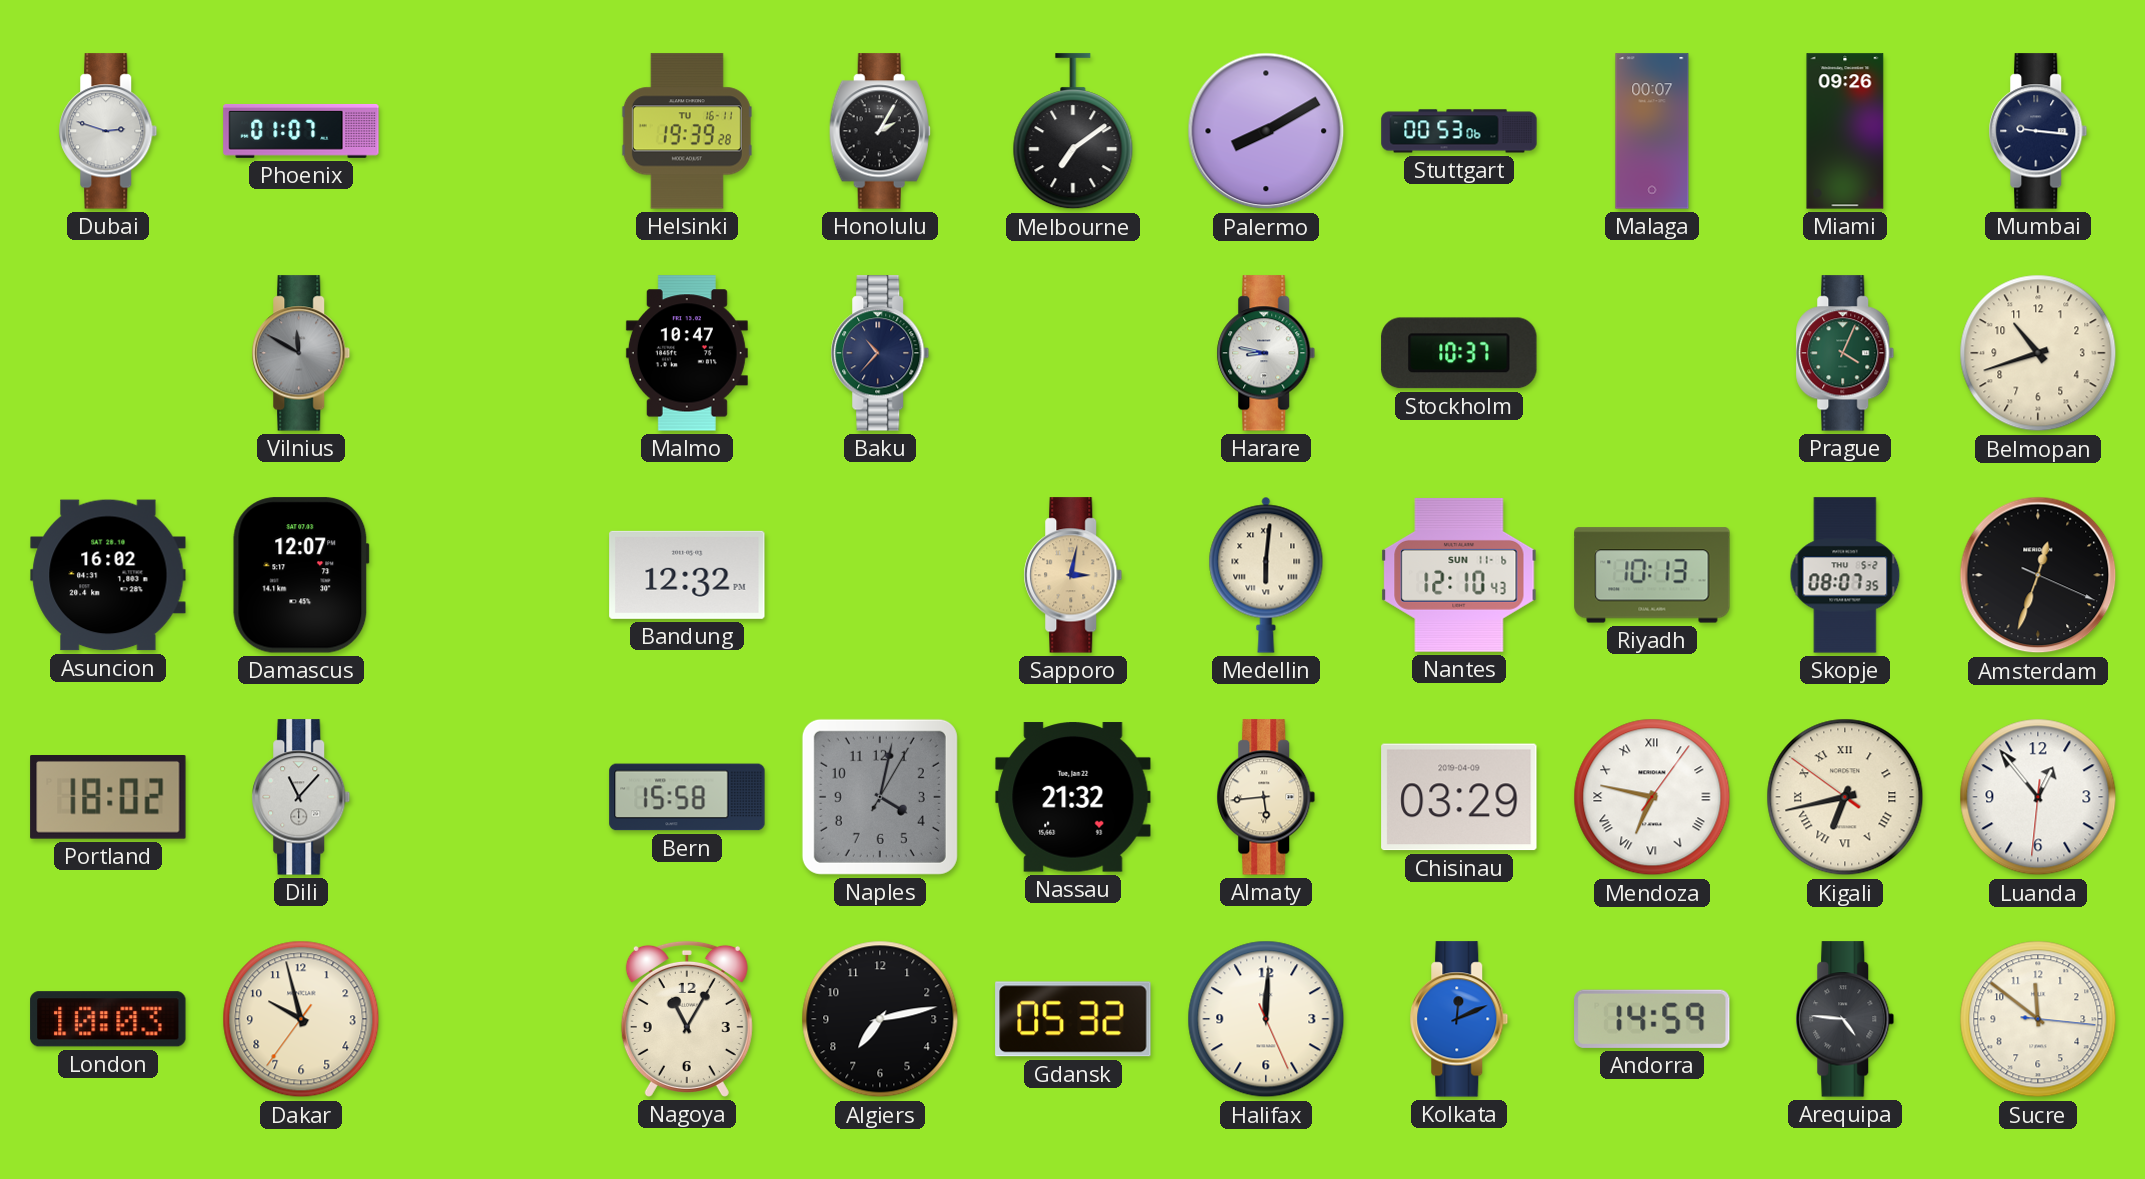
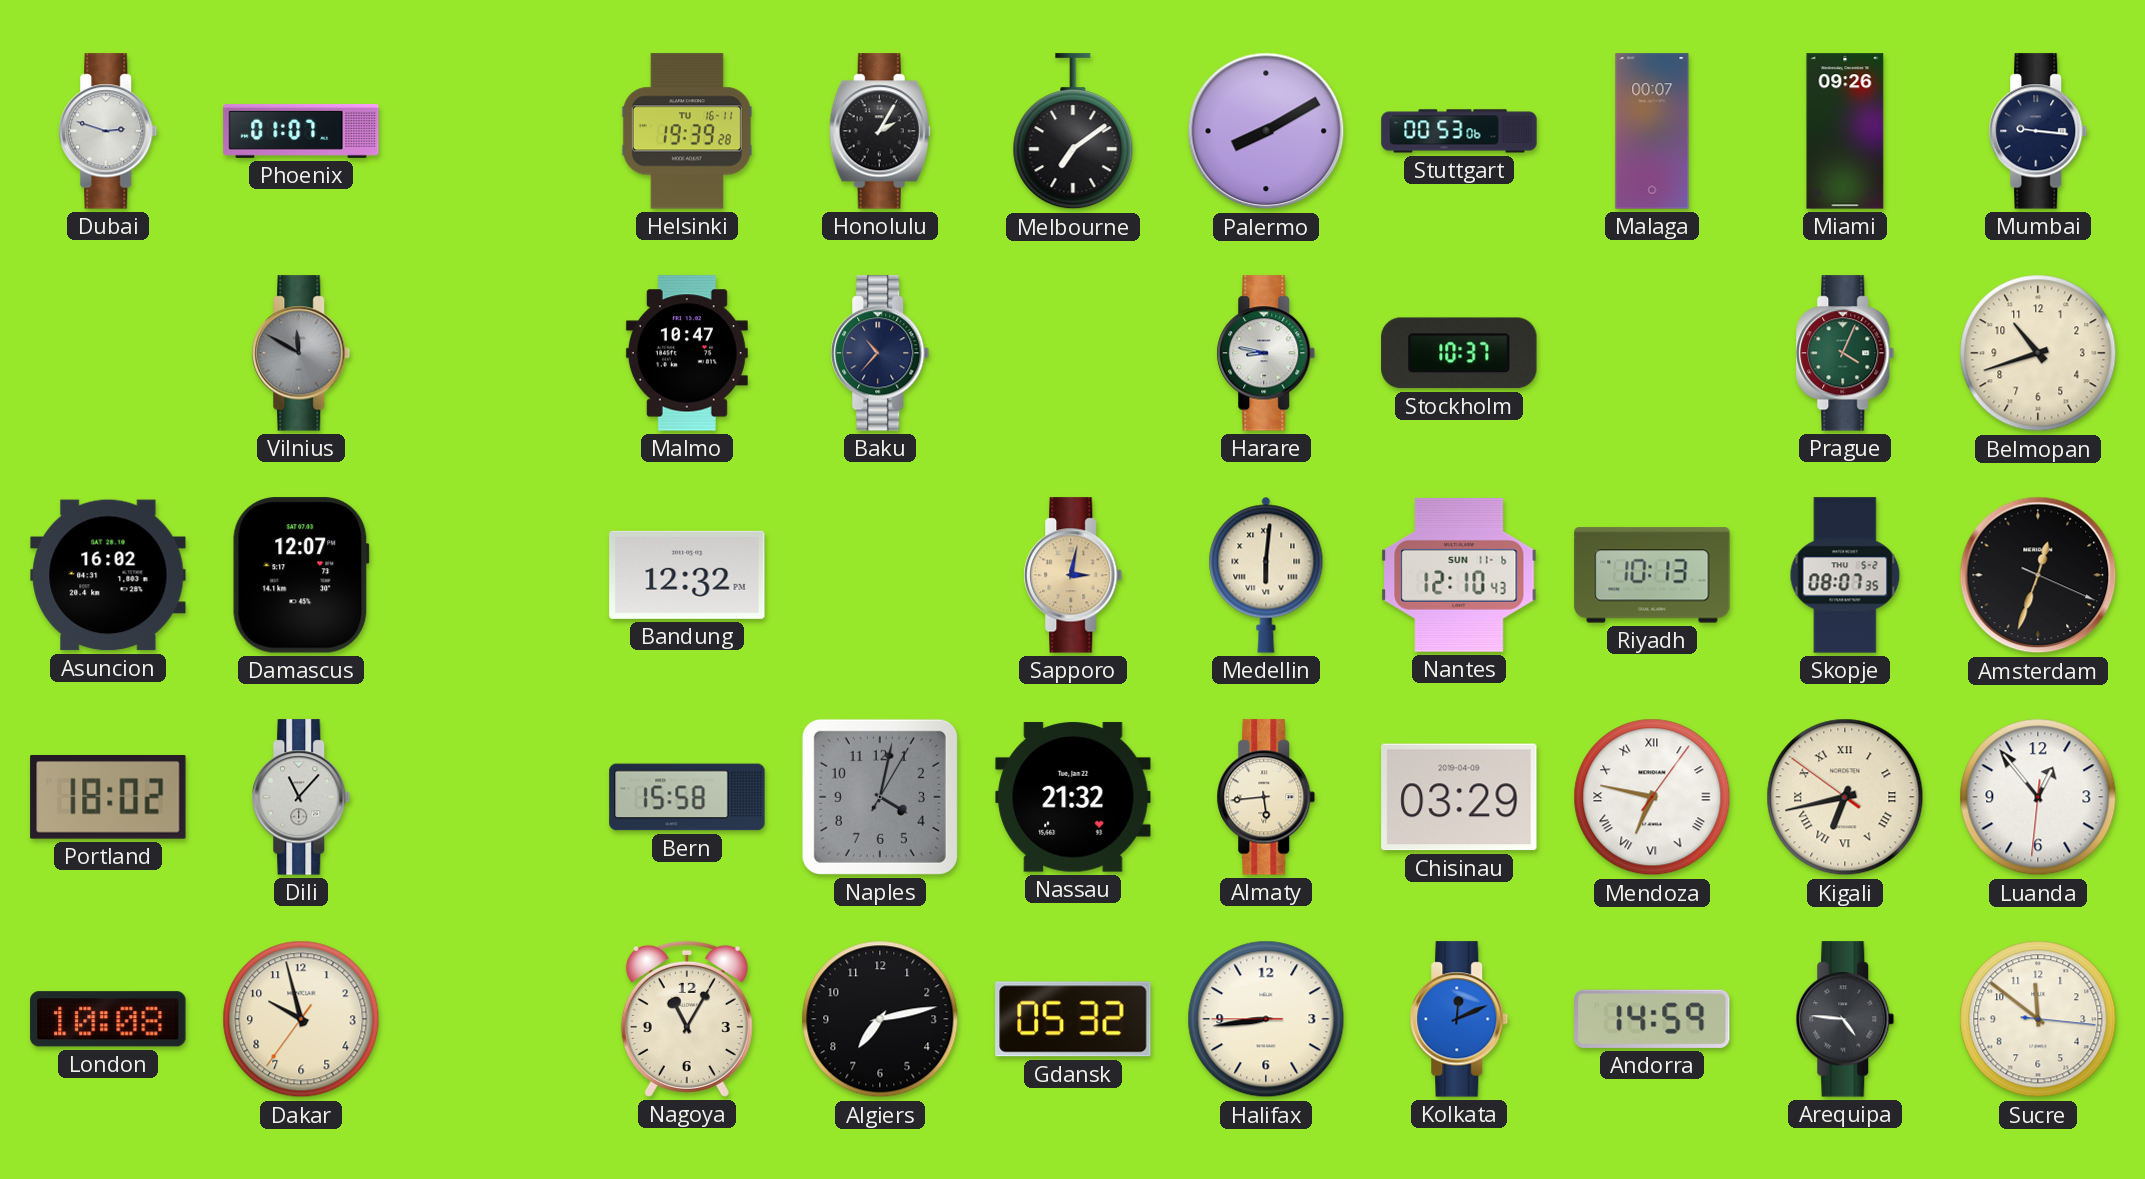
London: 10:03 -> 10:08
Halifax: 12:00 -> 8:43
